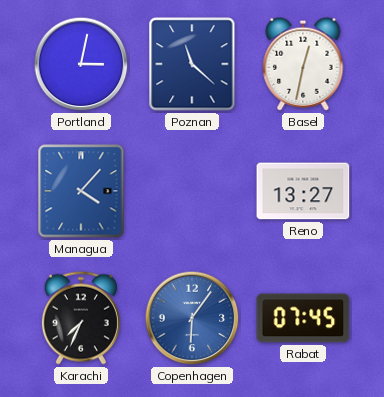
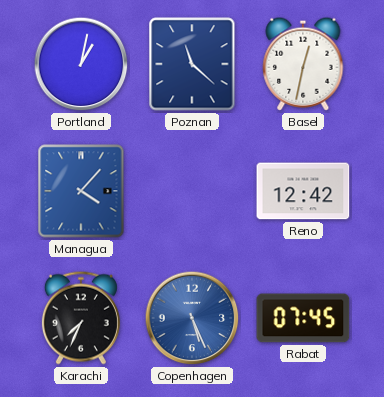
Portland: 3:02 -> 1:02
Reno: 13:27 -> 12:42
Copenhagen: 6:06 -> 5:26
